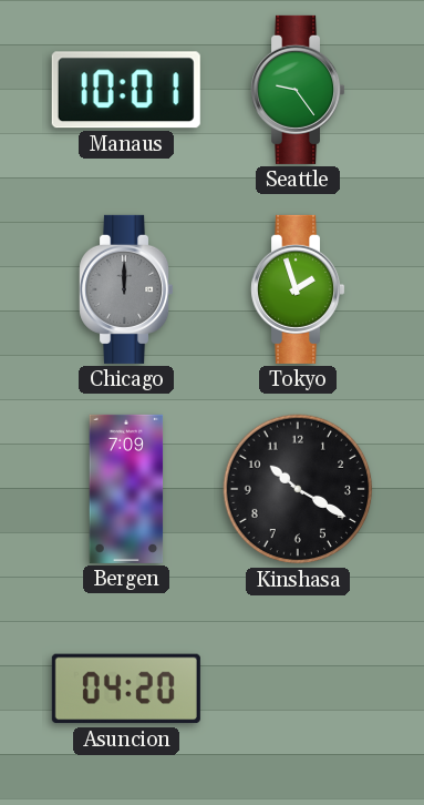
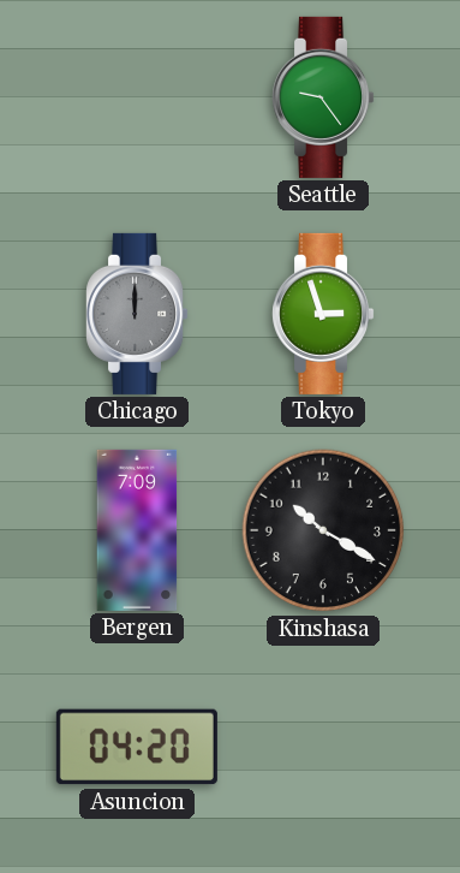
Manaus: 10:01 -> none
Tokyo: 1:57 -> 2:57
